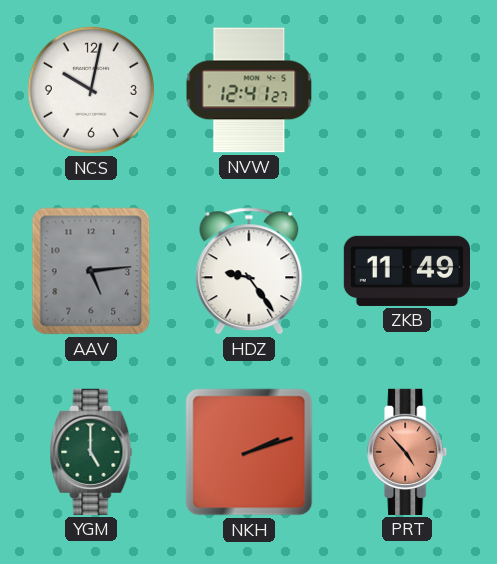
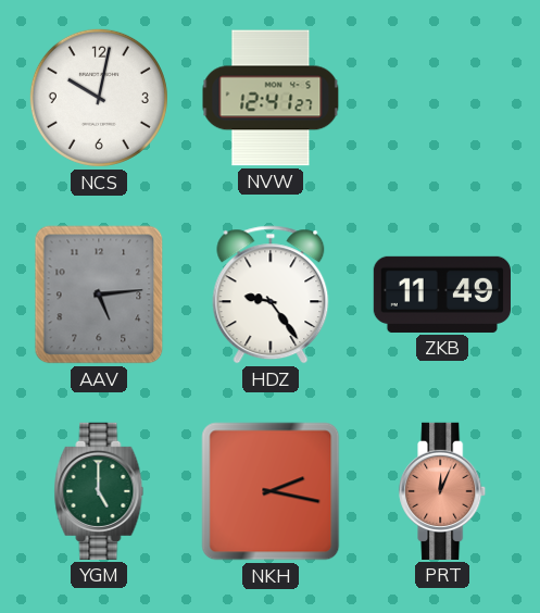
NKH: 2:12 -> 2:17
PRT: 4:53 -> 12:04
